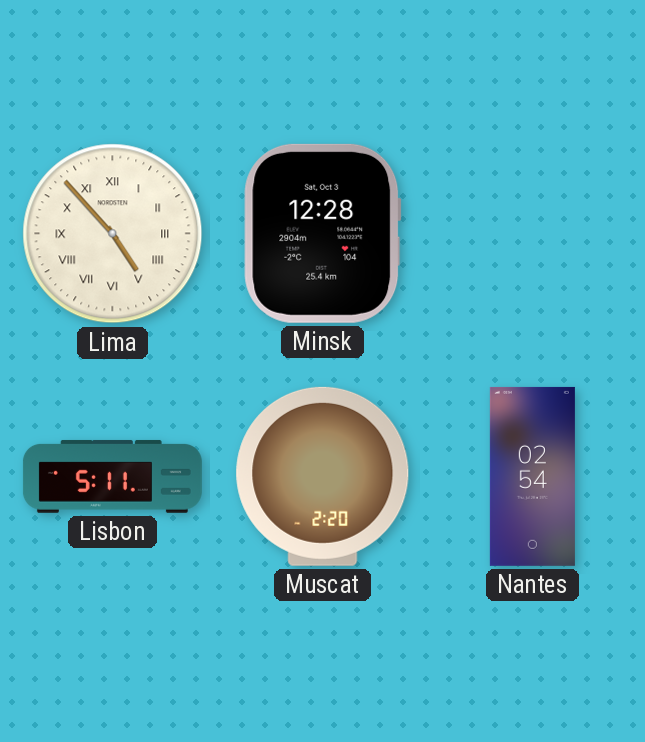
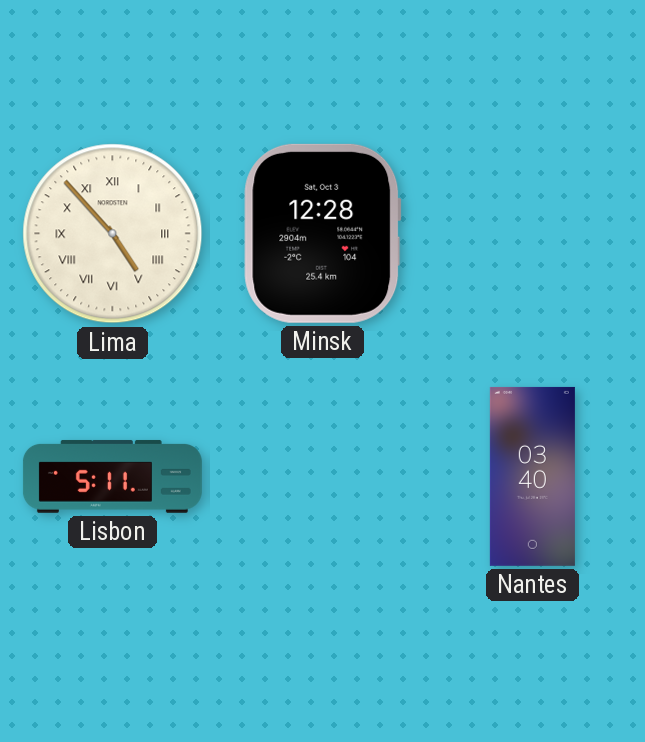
Muscat: 2:20 -> none
Nantes: 02:54 -> 03:40
